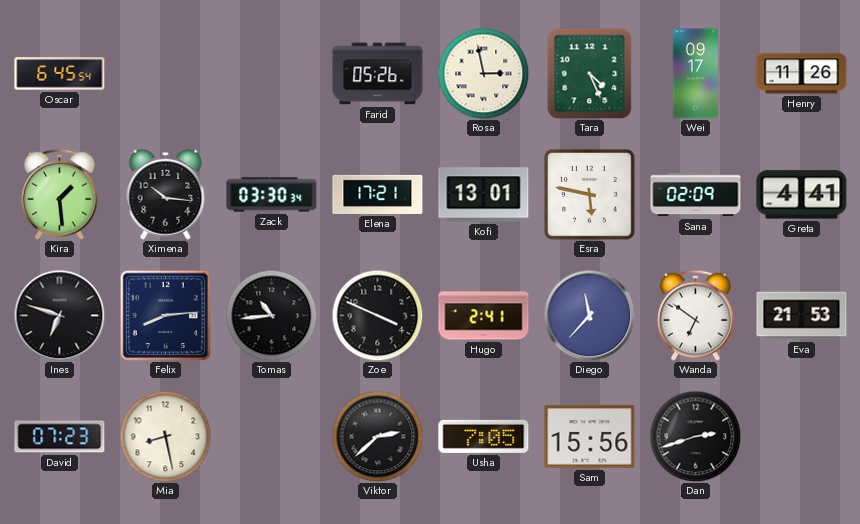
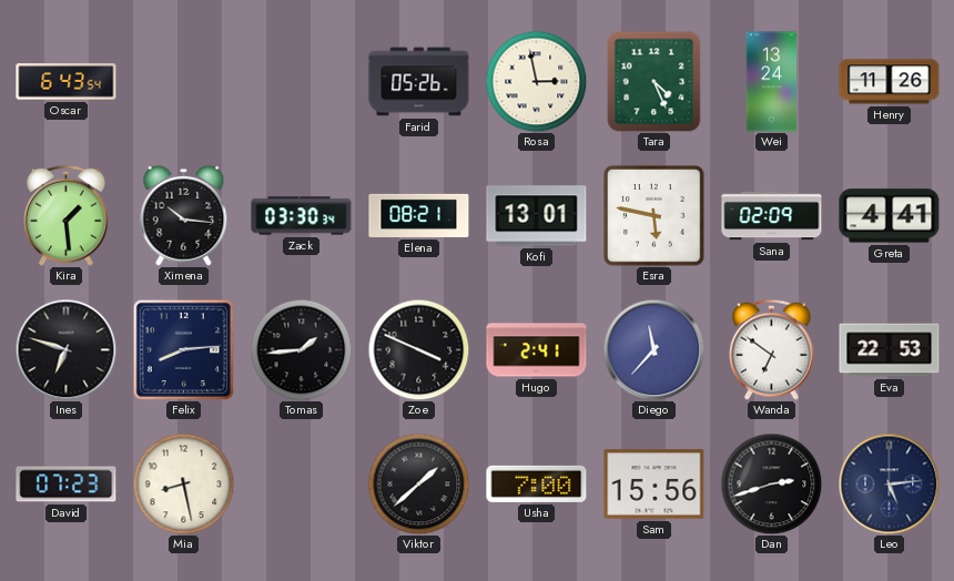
Oscar: 6:45 -> 6:43
Wei: 09:17 -> 13:24
Elena: 17:21 -> 08:21
Tomas: 10:44 -> 1:44
Eva: 21:53 -> 22:53
Viktor: 2:38 -> 1:38
Usha: 7:05 -> 7:00
Leo: none -> 5:14
